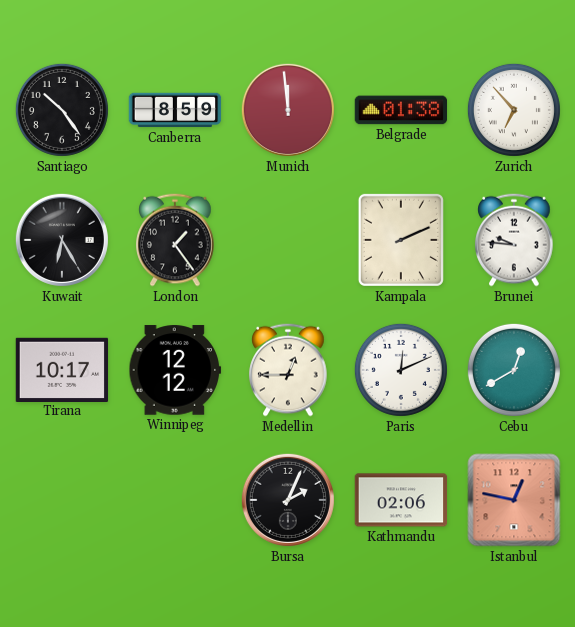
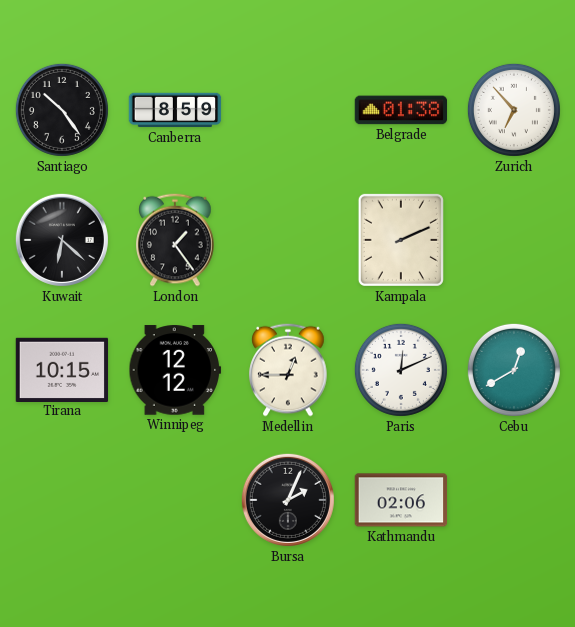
Munich: 11:59 -> none
Kuwait: 6:25 -> 6:22
Brunei: 9:46 -> none
Tirana: 10:17 -> 10:15
Istanbul: 12:47 -> none
